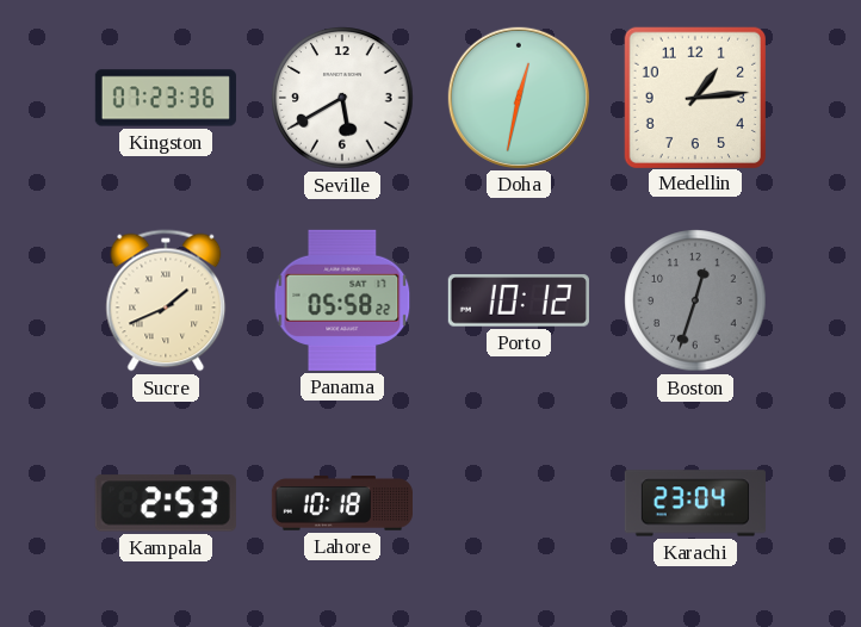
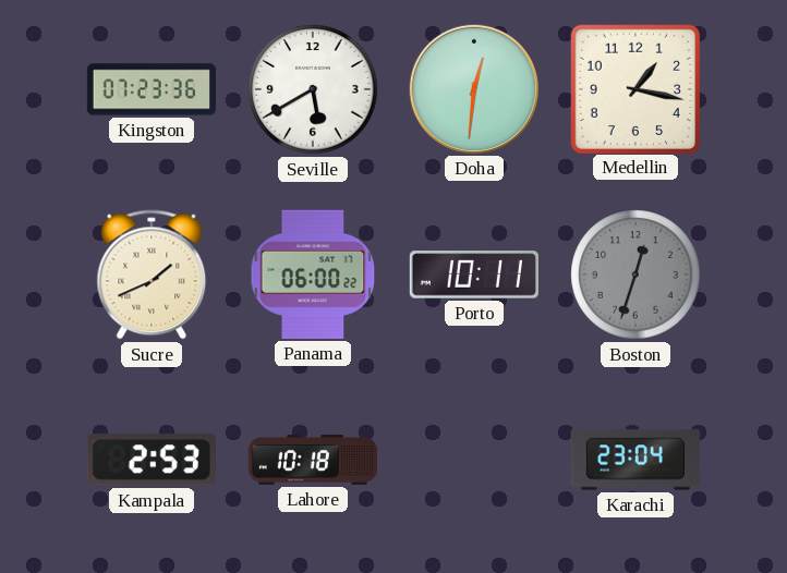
Doha: 12:32 -> 12:31
Medellin: 1:14 -> 1:17
Panama: 05:58 -> 06:00
Porto: 10:12 -> 10:11
